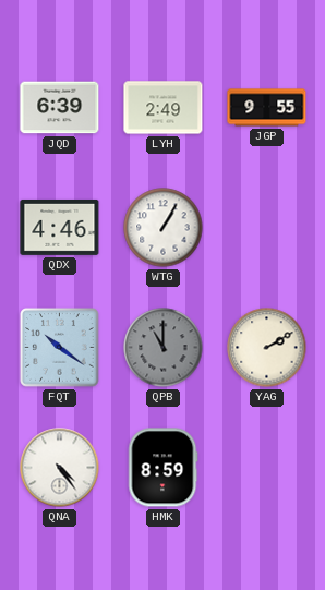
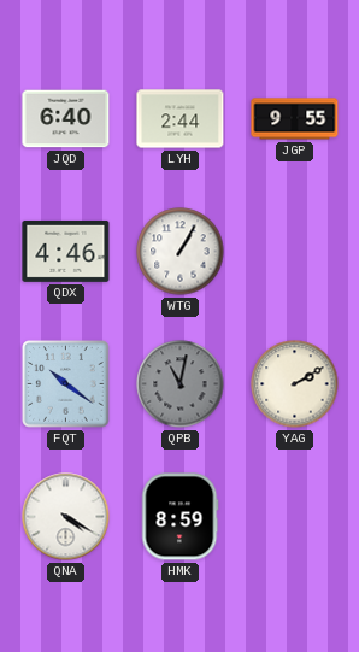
JQD: 6:39 -> 6:40
LYH: 2:49 -> 2:44
QPB: 11:00 -> 11:02
QNA: 4:24 -> 4:20
